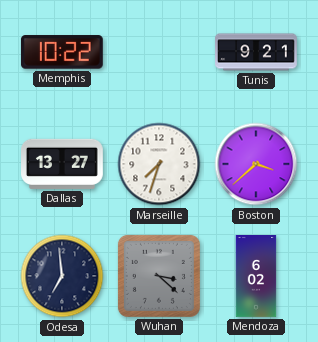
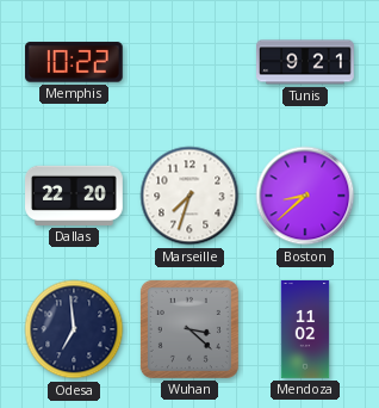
Dallas: 13:27 -> 22:20
Boston: 3:38 -> 8:38
Mendoza: 6:02 -> 11:02
